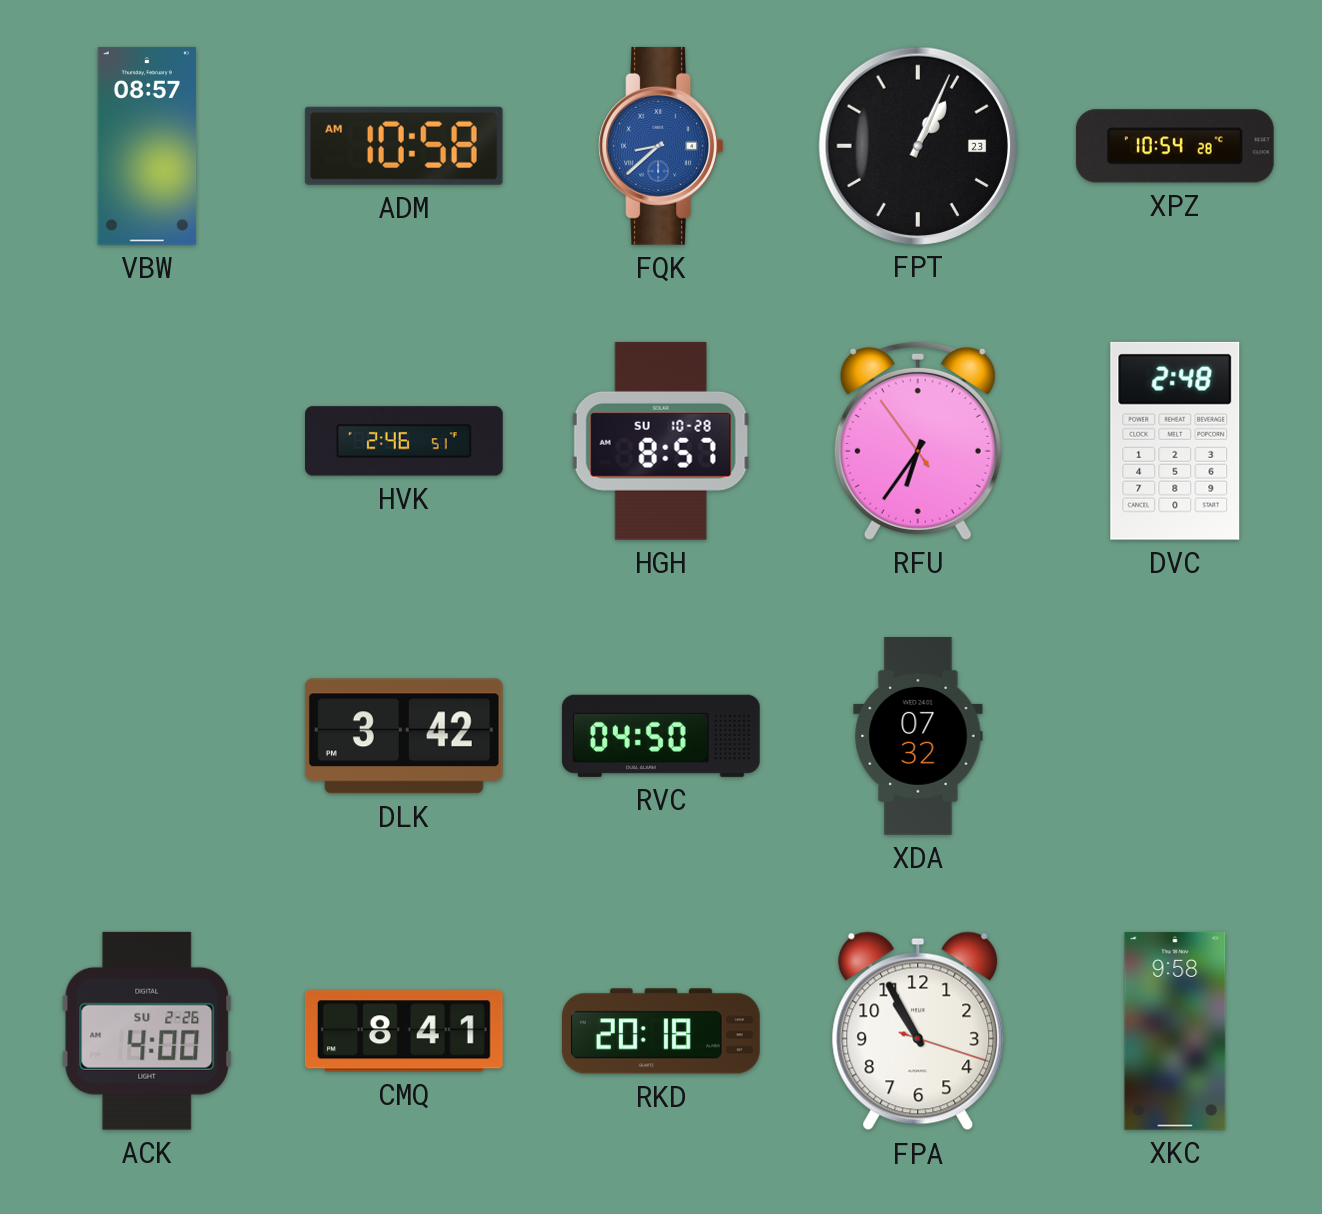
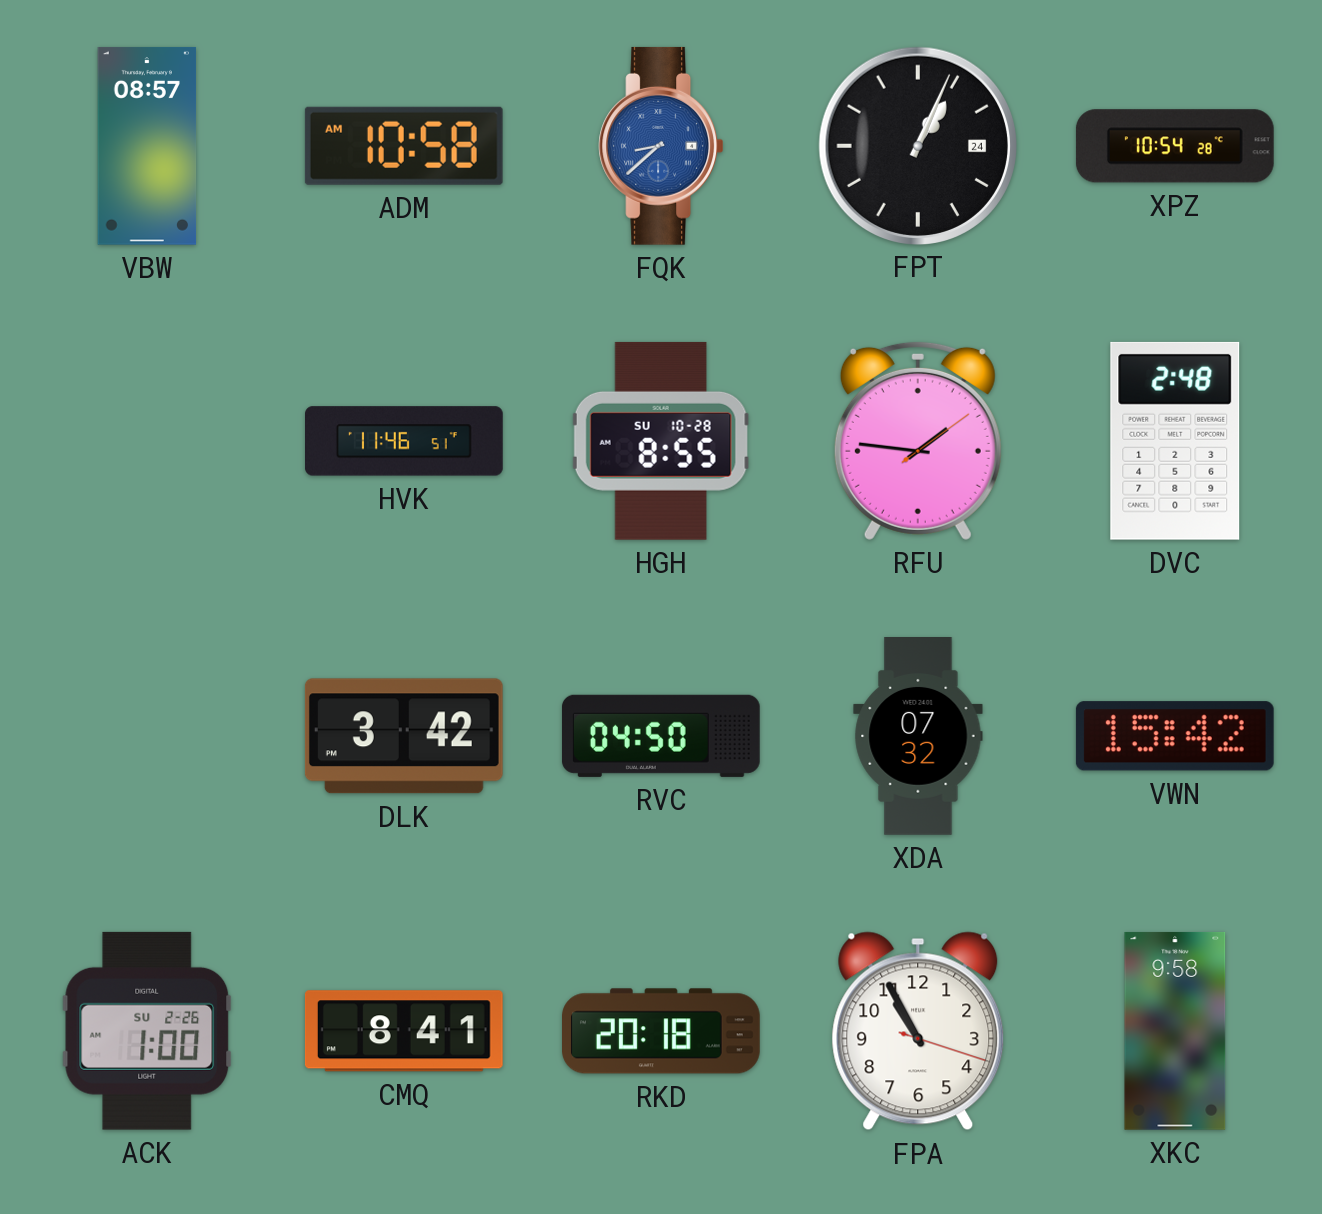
FPT date: 23 -> 24
HVK: 2:46 -> 11:46
HGH: 8:57 -> 8:55
RFU: 6:35 -> 1:46
VWN: none -> 15:42
ACK: 4:00 -> 1:00
